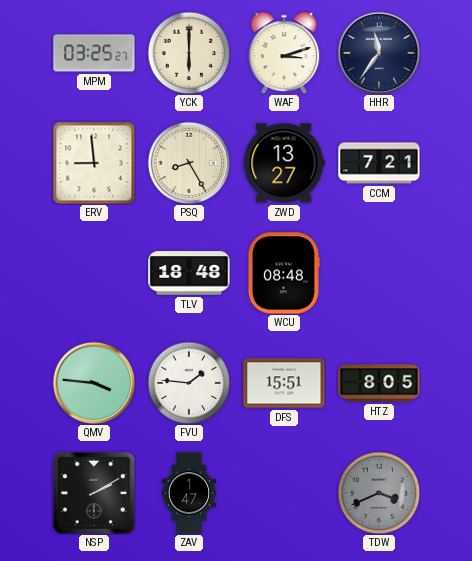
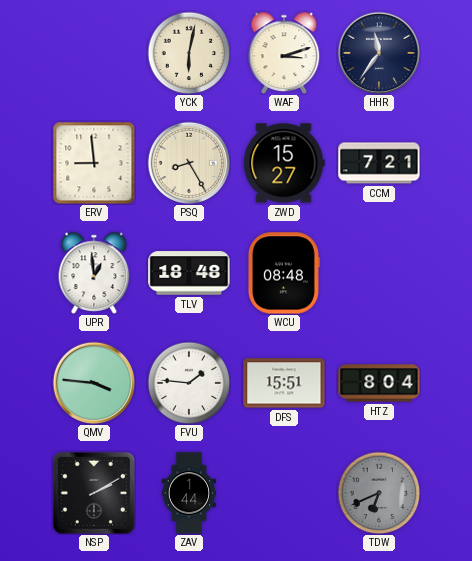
MPM: 03:25 -> none
YCK: 6:00 -> 6:02
ZWD: 13:27 -> 15:27
UPR: none -> 12:59
HTZ: 8:05 -> 8:04
ZAV: 1:47 -> 1:44
TDW: 3:41 -> 6:41
